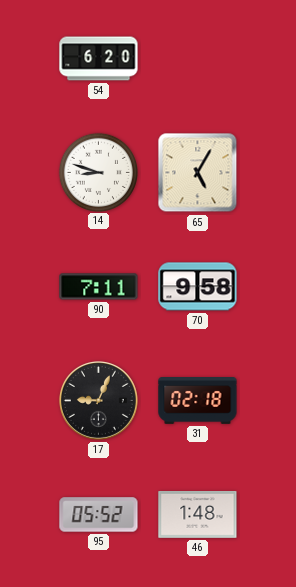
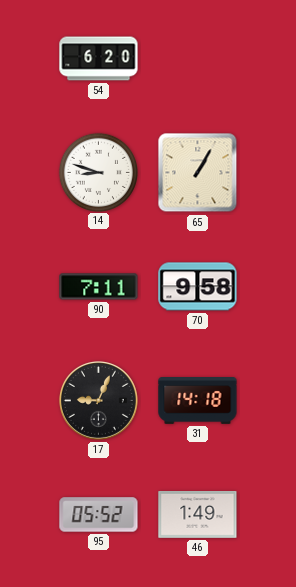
65: 5:05 -> 1:05
31: 02:18 -> 14:18
46: 1:48 -> 1:49
